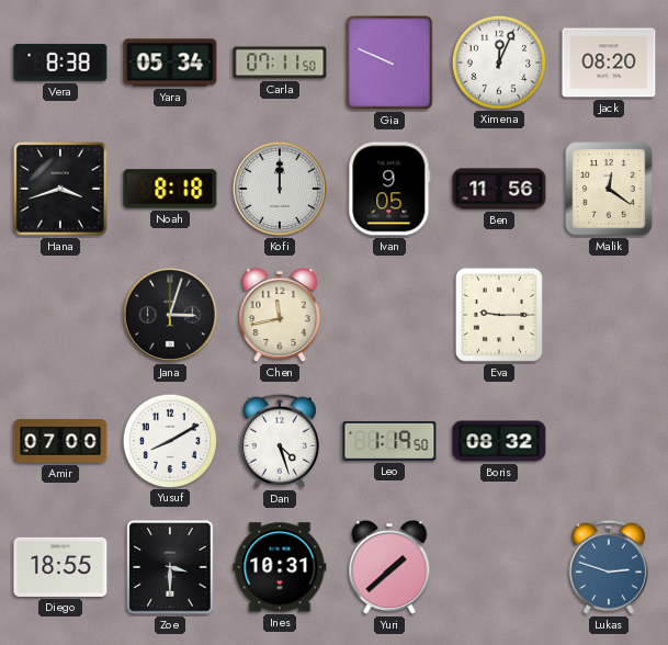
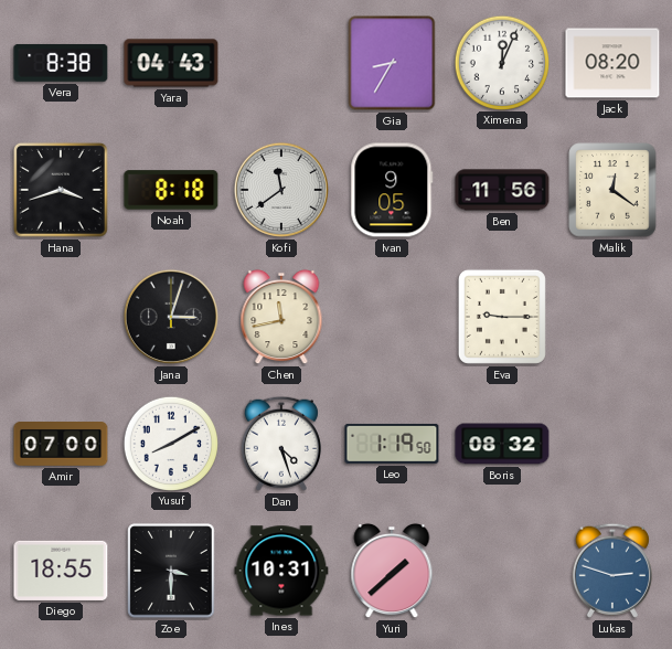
Yara: 05:34 -> 04:43
Carla: 07:11 -> none
Gia: 9:49 -> 8:35
Kofi: 12:00 -> 11:39
